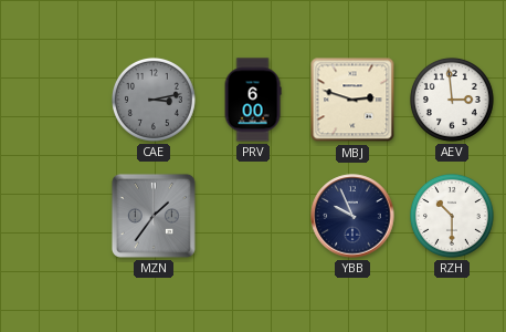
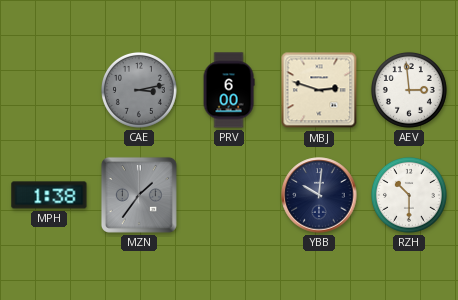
MPH: none -> 1:38
YBB: 9:56 -> 10:01
